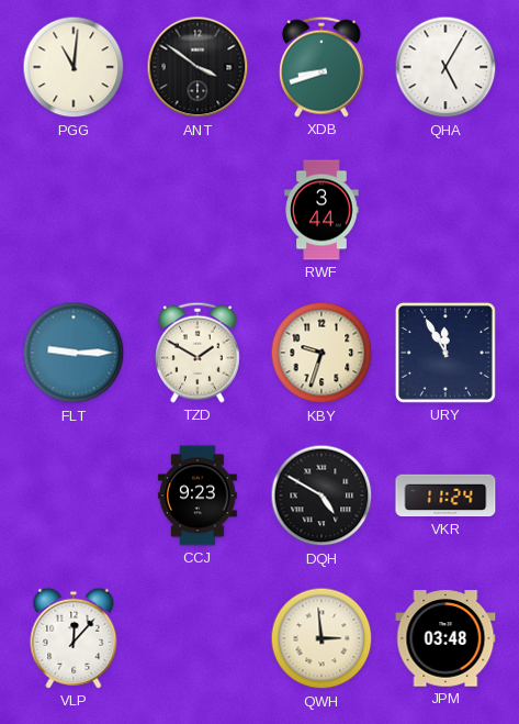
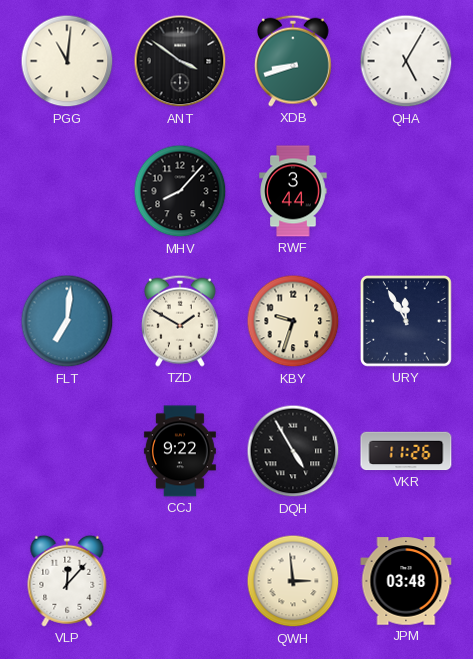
MHV: none -> 8:07
FLT: 9:15 -> 7:01
CCJ: 9:23 -> 9:22
DQH: 4:50 -> 4:55
VKR: 11:24 -> 11:26
